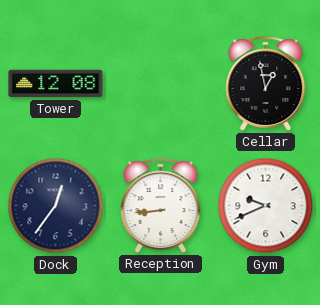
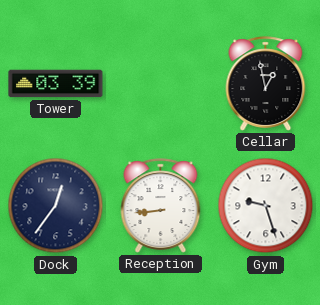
Tower: 12:08 -> 03:39
Gym: 9:41 -> 9:27
